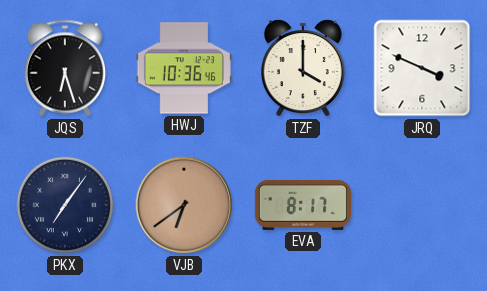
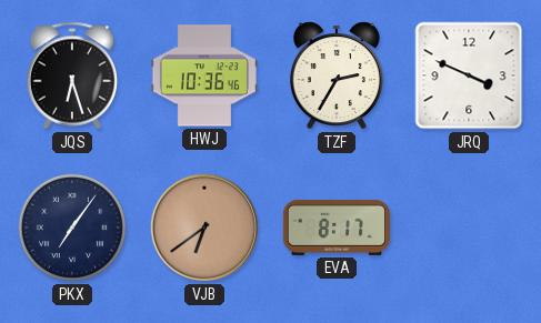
TZF: 4:00 -> 2:35
